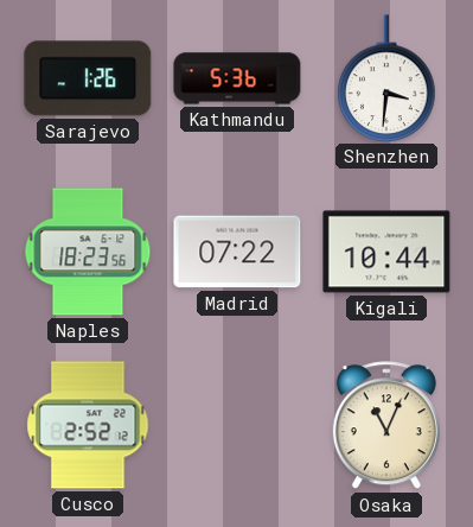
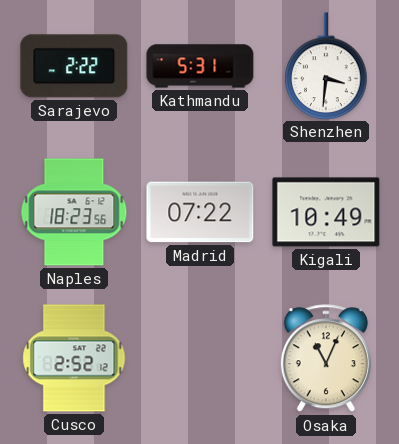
Sarajevo: 1:26 -> 2:22
Kathmandu: 5:36 -> 5:31
Kigali: 10:44 -> 10:49
